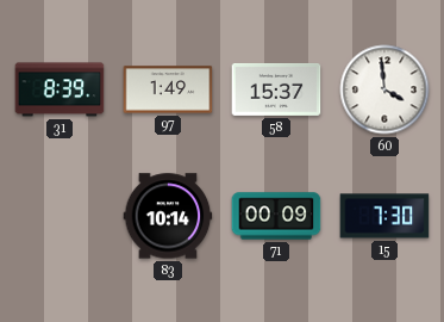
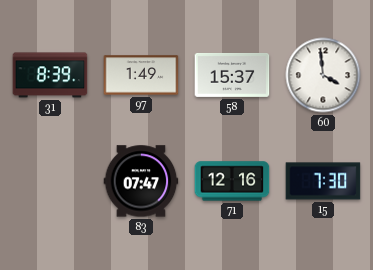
83: 10:14 -> 07:47
71: 00:09 -> 12:16
